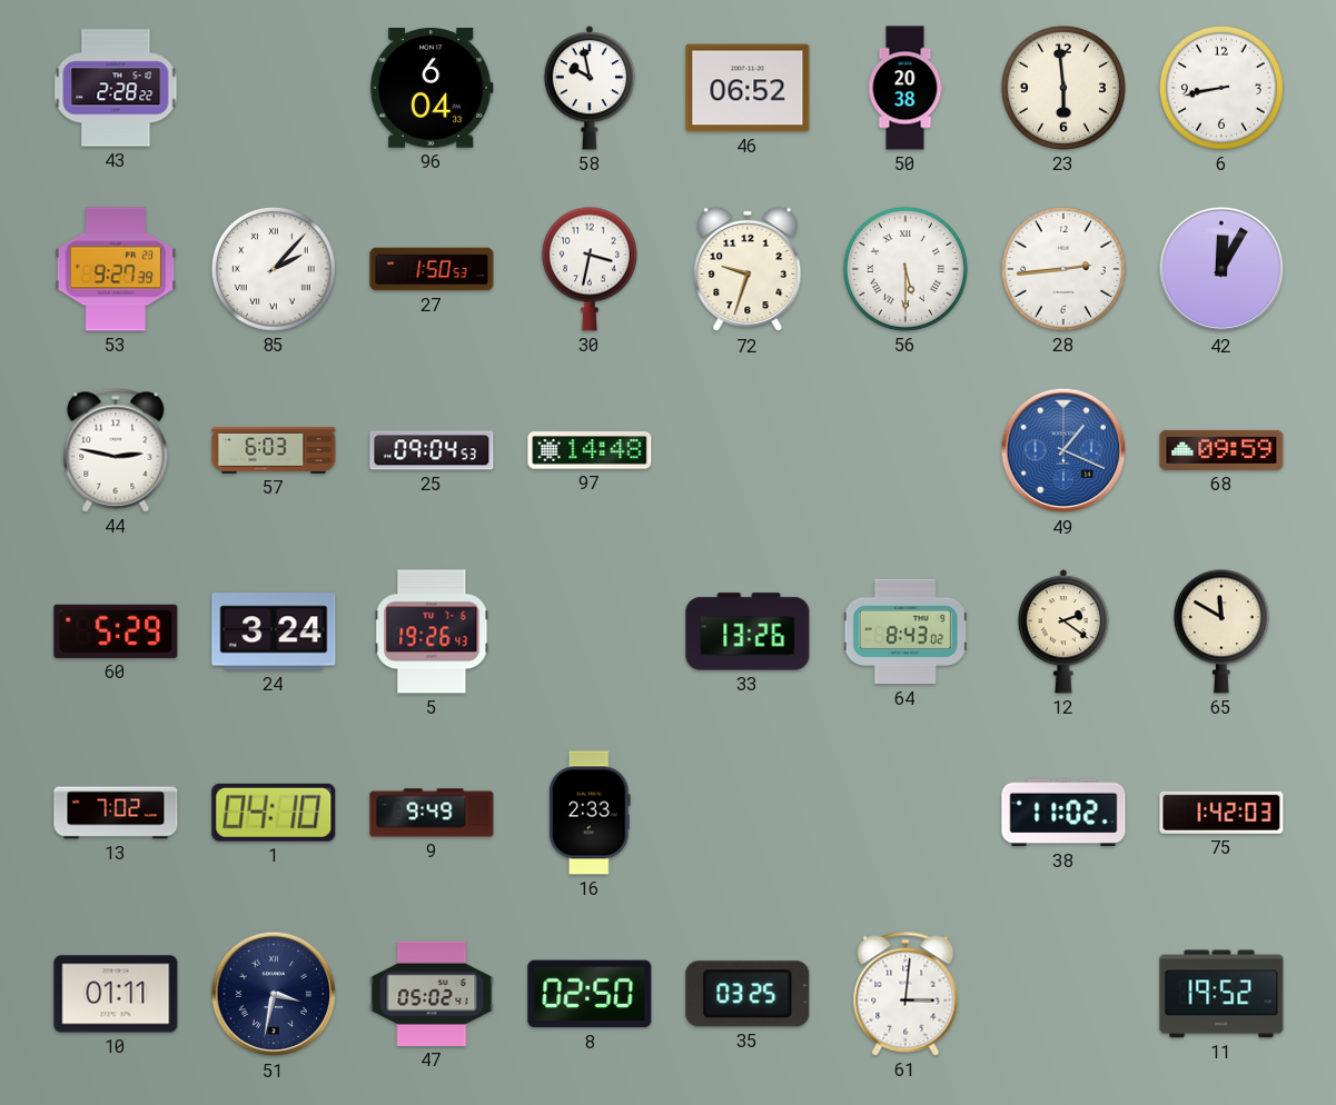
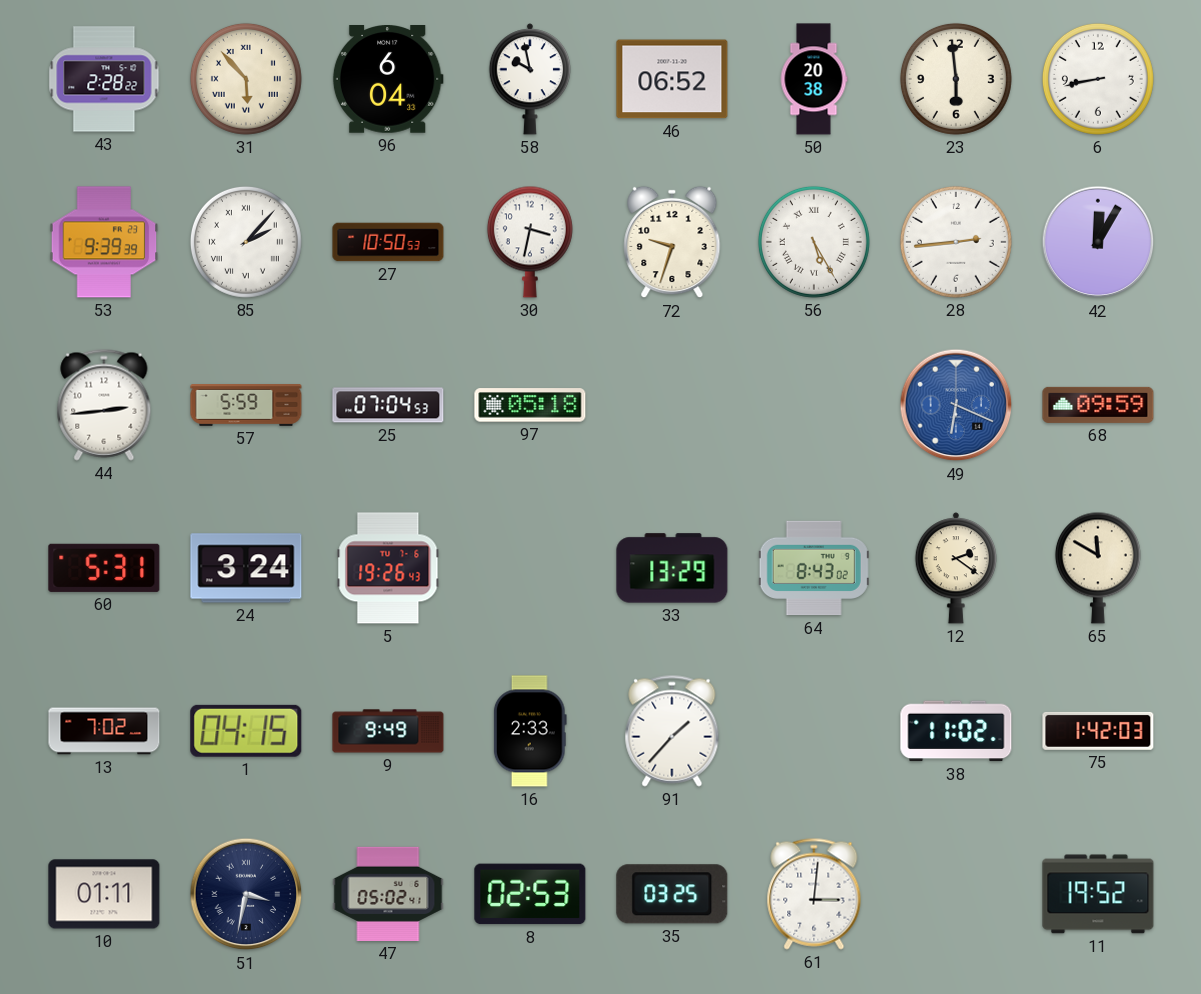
31: none -> 5:53
53: 9:27 -> 9:39
27: 1:50 -> 10:50
56: 5:30 -> 5:25
44: 2:47 -> 2:44
57: 6:03 -> 5:59
25: 09:04 -> 07:04
97: 14:48 -> 05:18
49: 1:19 -> 6:19
60: 5:29 -> 5:31
33: 13:26 -> 13:29
1: 04:10 -> 04:15
91: none -> 1:37
8: 02:50 -> 02:53
